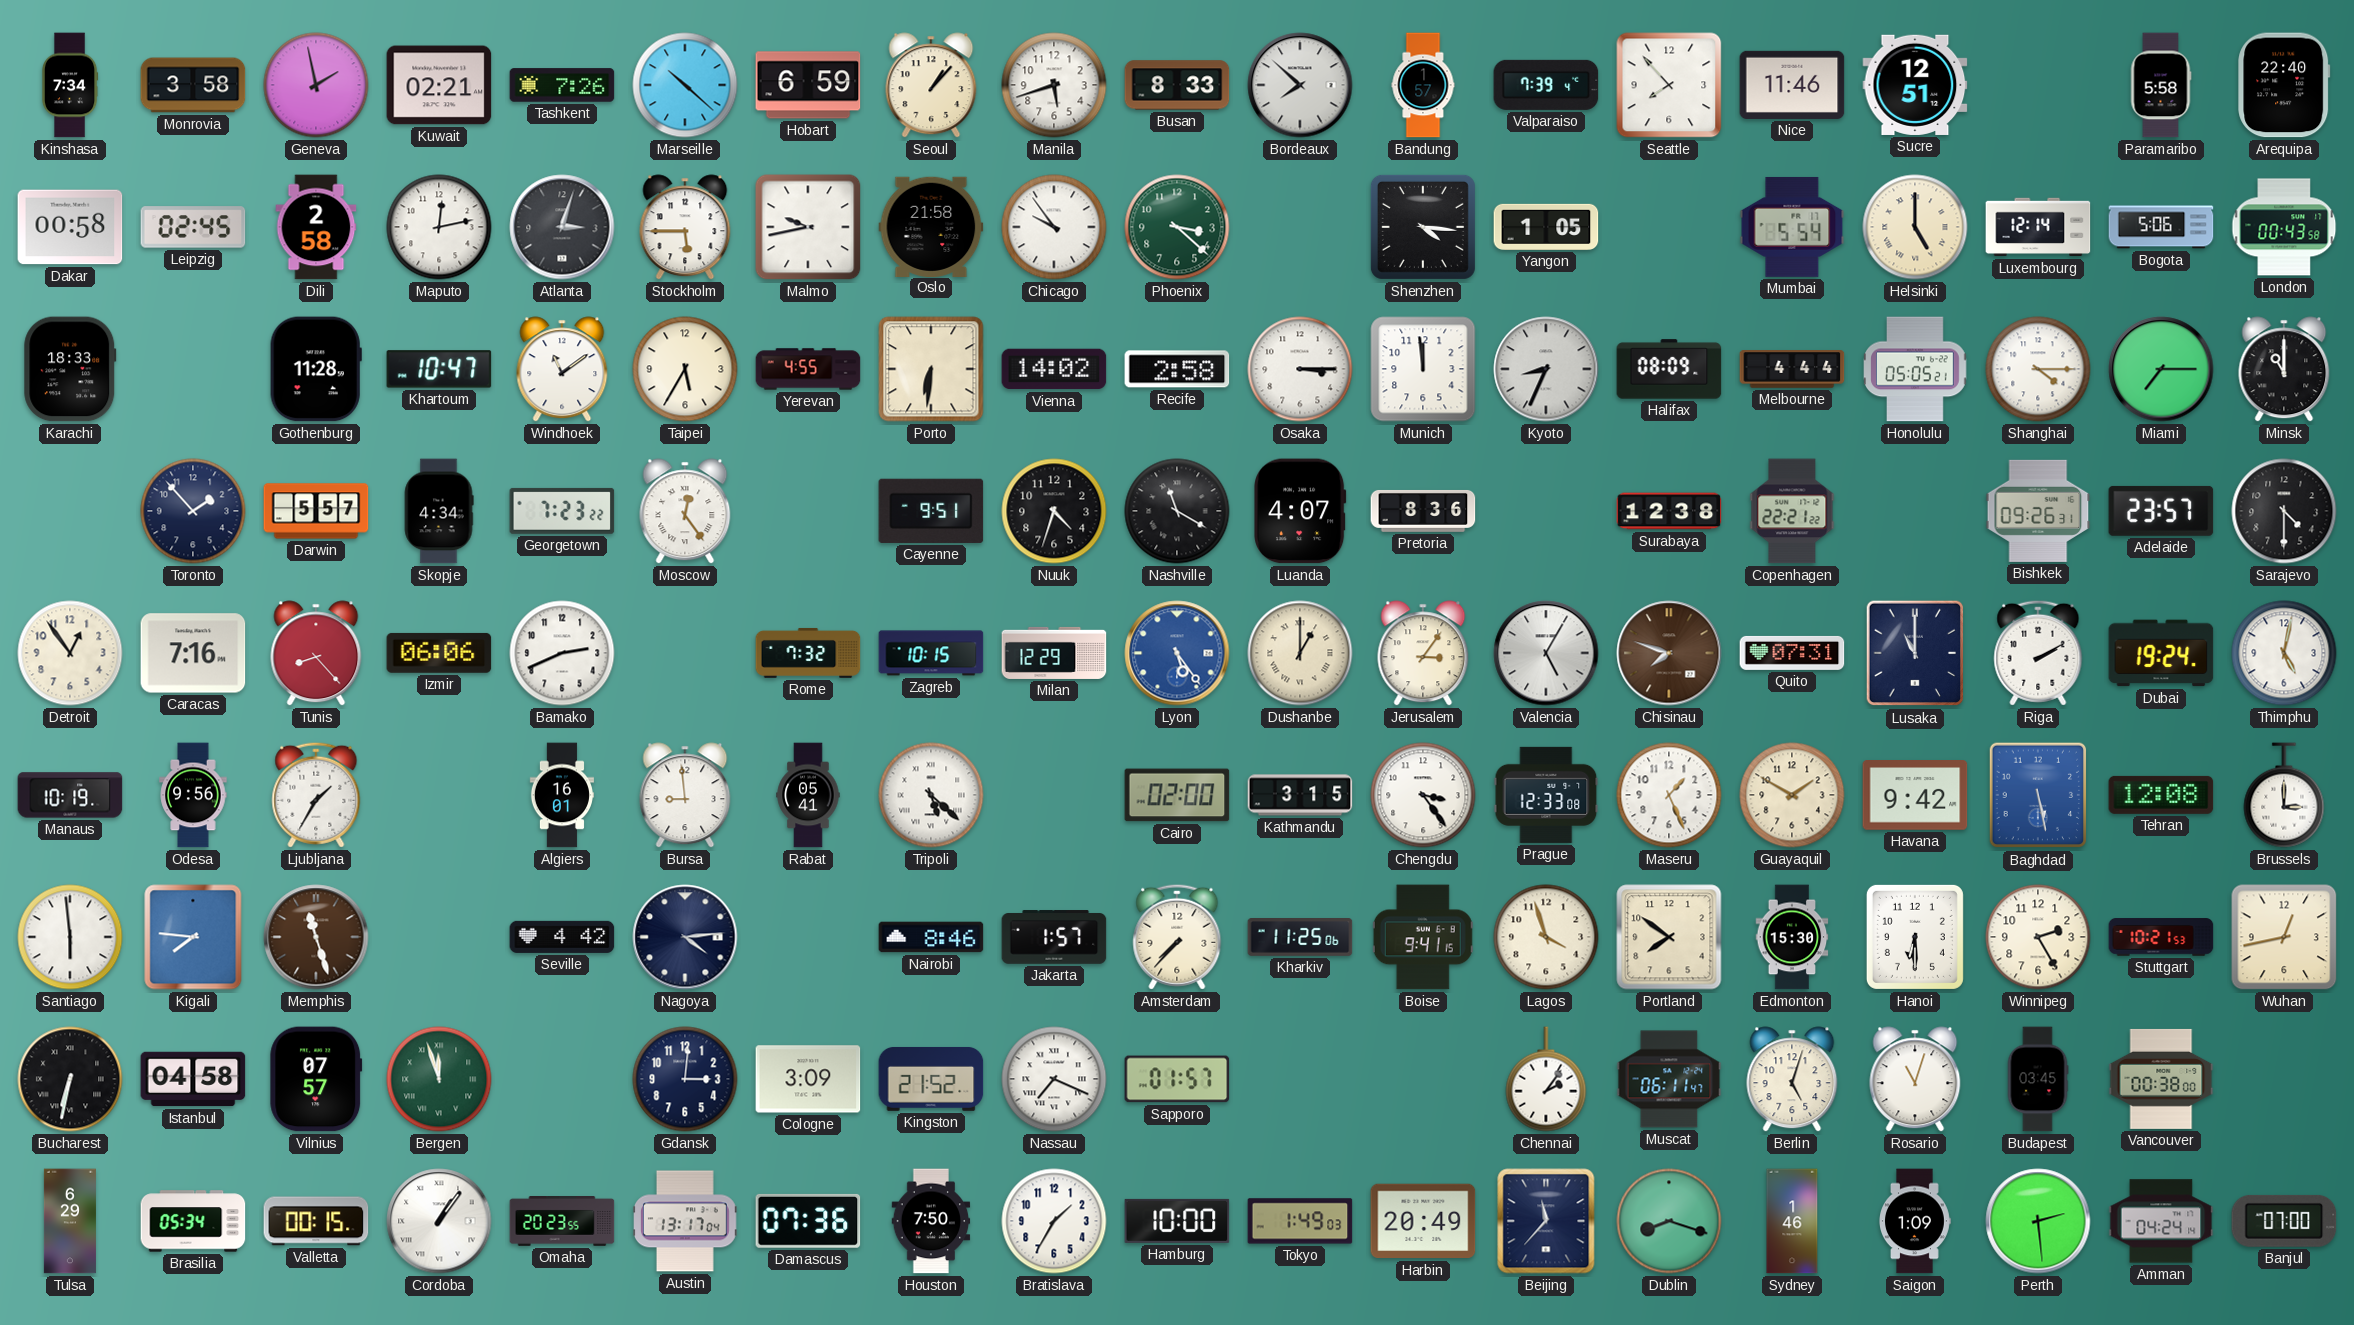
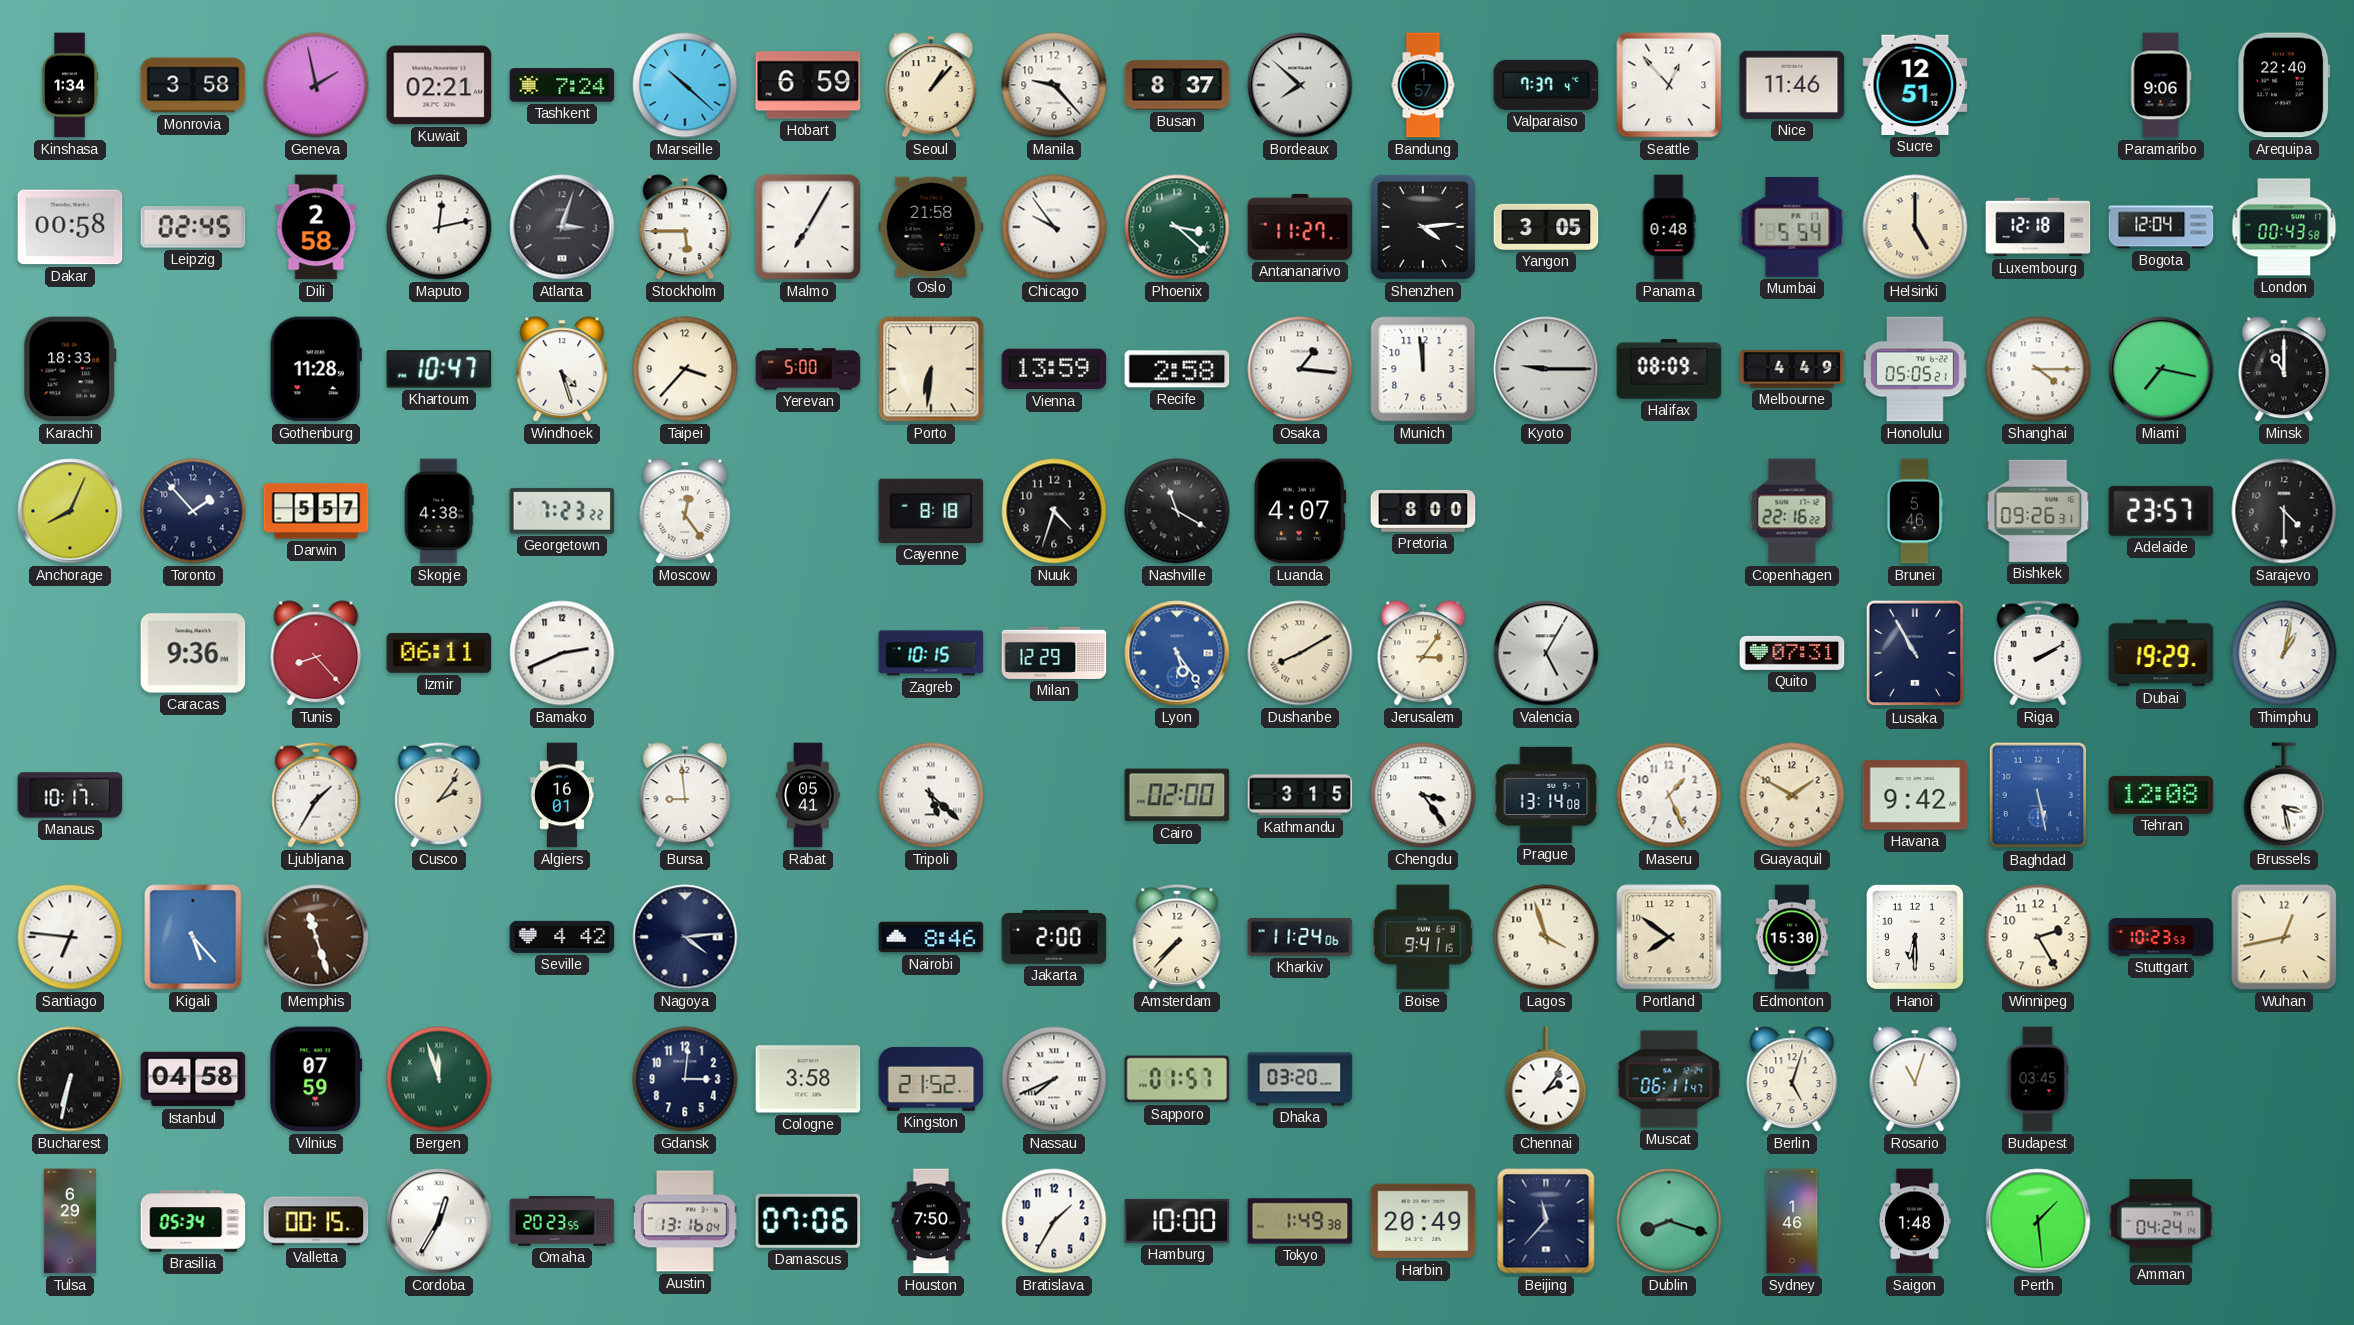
Kinshasa: 7:34 -> 1:34
Tashkent: 7:26 -> 7:24
Manila: 5:42 -> 9:23
Busan: 8:33 -> 8:37
Valparaiso: 7:39 -> 7:37
Seattle: 7:53 -> 12:53
Paramaribo: 5:58 -> 9:06
Malmo: 9:43 -> 7:05
Antananarivo: none -> 11:27
Shenzhen: 4:16 -> 4:14
Yangon: 1:05 -> 3:05
Panama: none -> 0:48
Luxembourg: 12:14 -> 12:18
Bogota: 5:06 -> 12:04
Windhoek: 11:09 -> 4:27
Taipei: 5:35 -> 3:37
Yerevan: 4:55 -> 5:00
Vienna: 14:02 -> 13:59
Osaka: 3:15 -> 1:16
Kyoto: 8:34 -> 9:15
Melbourne: 4:44 -> 4:49
Miami: 7:15 -> 7:17
Anchorage: none -> 8:04
Skopje: 4:34 -> 4:38
Cayenne: 9:51 -> 8:18
Pretoria: 8:36 -> 8:00
Surabaya: 12:38 -> none
Copenhagen: 22:21 -> 22:16
Brunei: none -> 5:46
Detroit: 12:54 -> none
Caracas: 7:16 -> 9:36
Izmir: 06:06 -> 06:11
Rome: 7:32 -> none
Dushanbe: 1:00 -> 8:10
Chisinau: 7:48 -> none
Lusaka: 11:00 -> 10:55
Dubai: 19:24 -> 19:29
Thimphu: 5:02 -> 1:02
Manaus: 10:19 -> 10:17
Odesa: 9:56 -> none
Cusco: none -> 2:06
Prague: 12:33 -> 13:14
Brussels: 3:00 -> 3:28
Santiago: 5:59 -> 6:46
Kigali: 7:46 -> 5:23
Jakarta: 1:57 -> 2:00
Kharkiv: 11:25 -> 11:24
Stuttgart: 10:21 -> 10:23
Vilnius: 07:57 -> 07:59
Cologne: 3:09 -> 3:58
Nassau: 7:19 -> 7:41
Dhaka: none -> 03:20
Vancouver: 00:38 -> none
Cordoba: 1:06 -> 12:35
Austin: 13:17 -> 13:16
Damascus: 07:36 -> 07:06
Tokyo: 1:49:03 -> 1:49:38
Saigon: 1:09 -> 1:48
Perth: 2:29 -> 1:29
Banjul: 07:00 -> none
